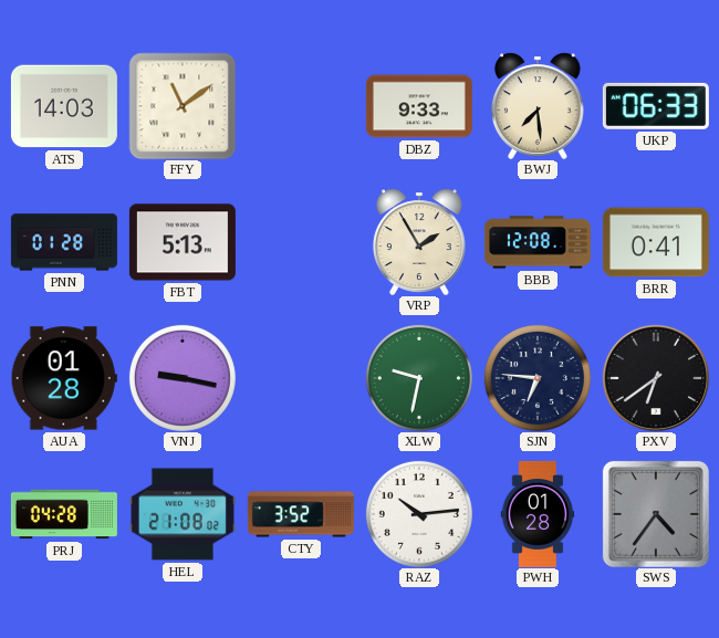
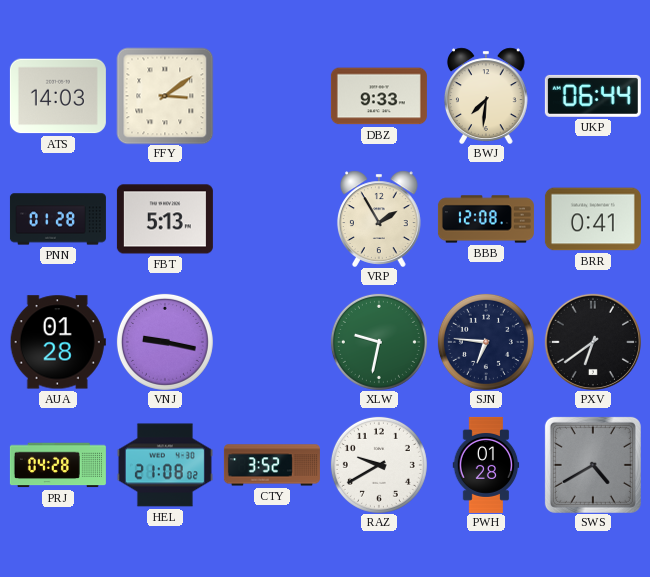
FFY: 11:09 -> 3:09
BWJ: 7:29 -> 7:31
UKP: 06:33 -> 06:44
RAZ: 10:14 -> 9:40
SWS: 4:36 -> 4:40
